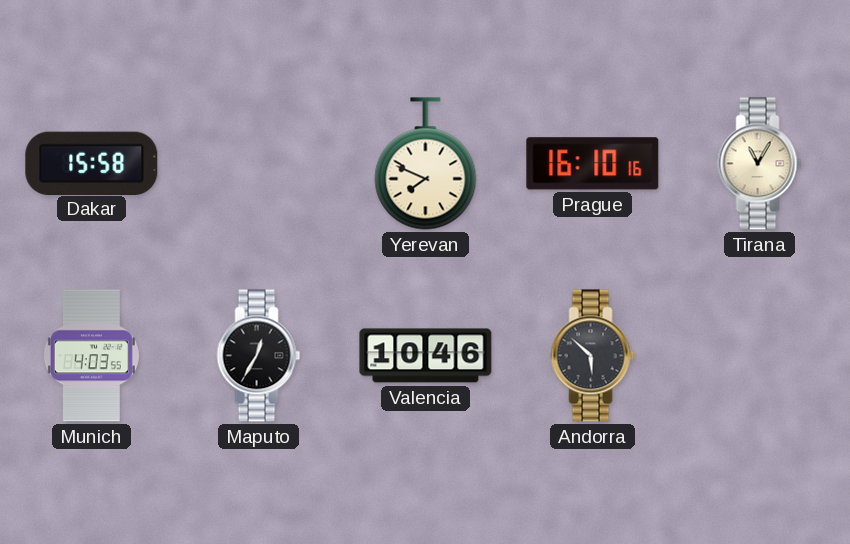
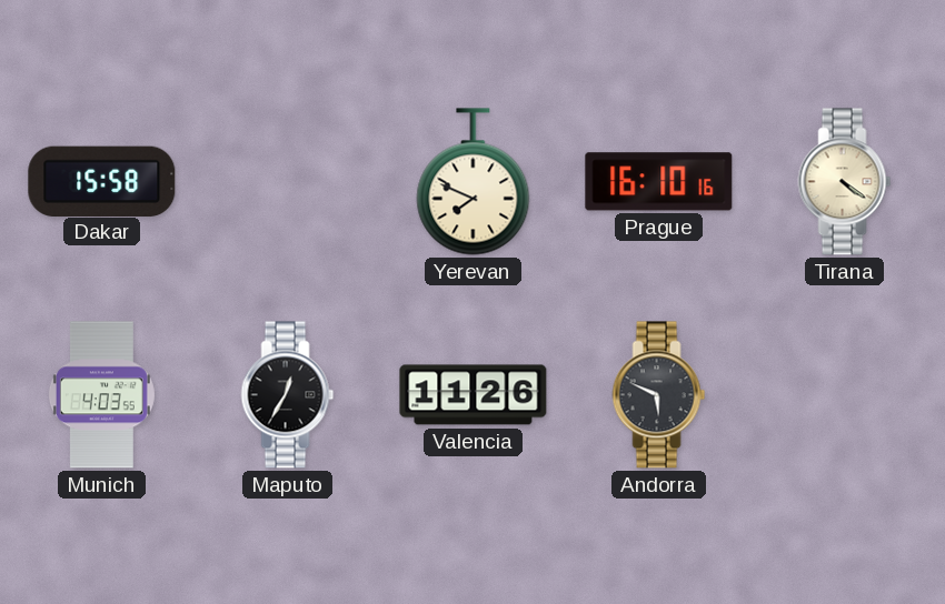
Tirana: 11:05 -> 4:21
Valencia: 10:46 -> 11:26
Andorra: 5:52 -> 5:49
